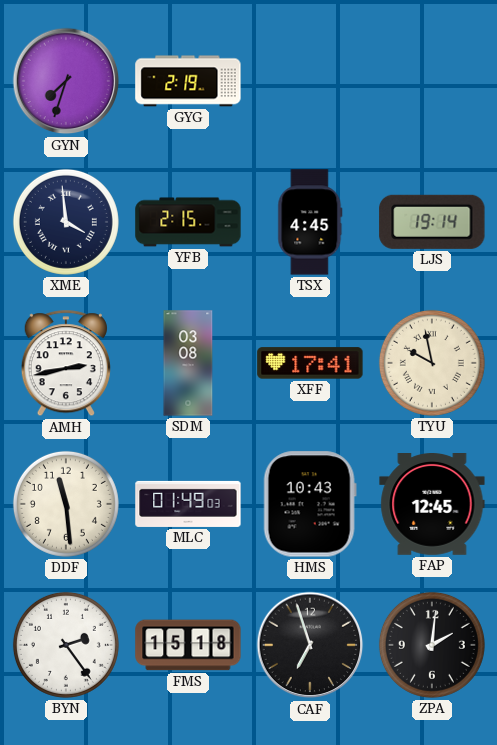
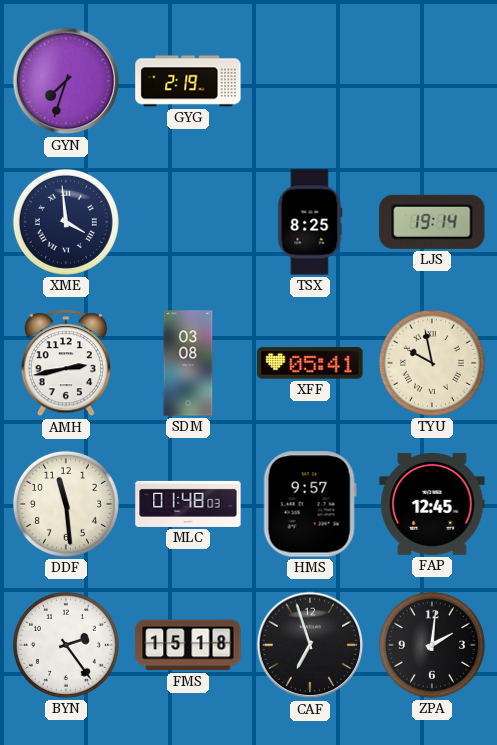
YFB: 2:15 -> none
TSX: 4:45 -> 8:25
XFF: 17:41 -> 05:41
MLC: 01:49 -> 01:48
HMS: 10:43 -> 9:57
